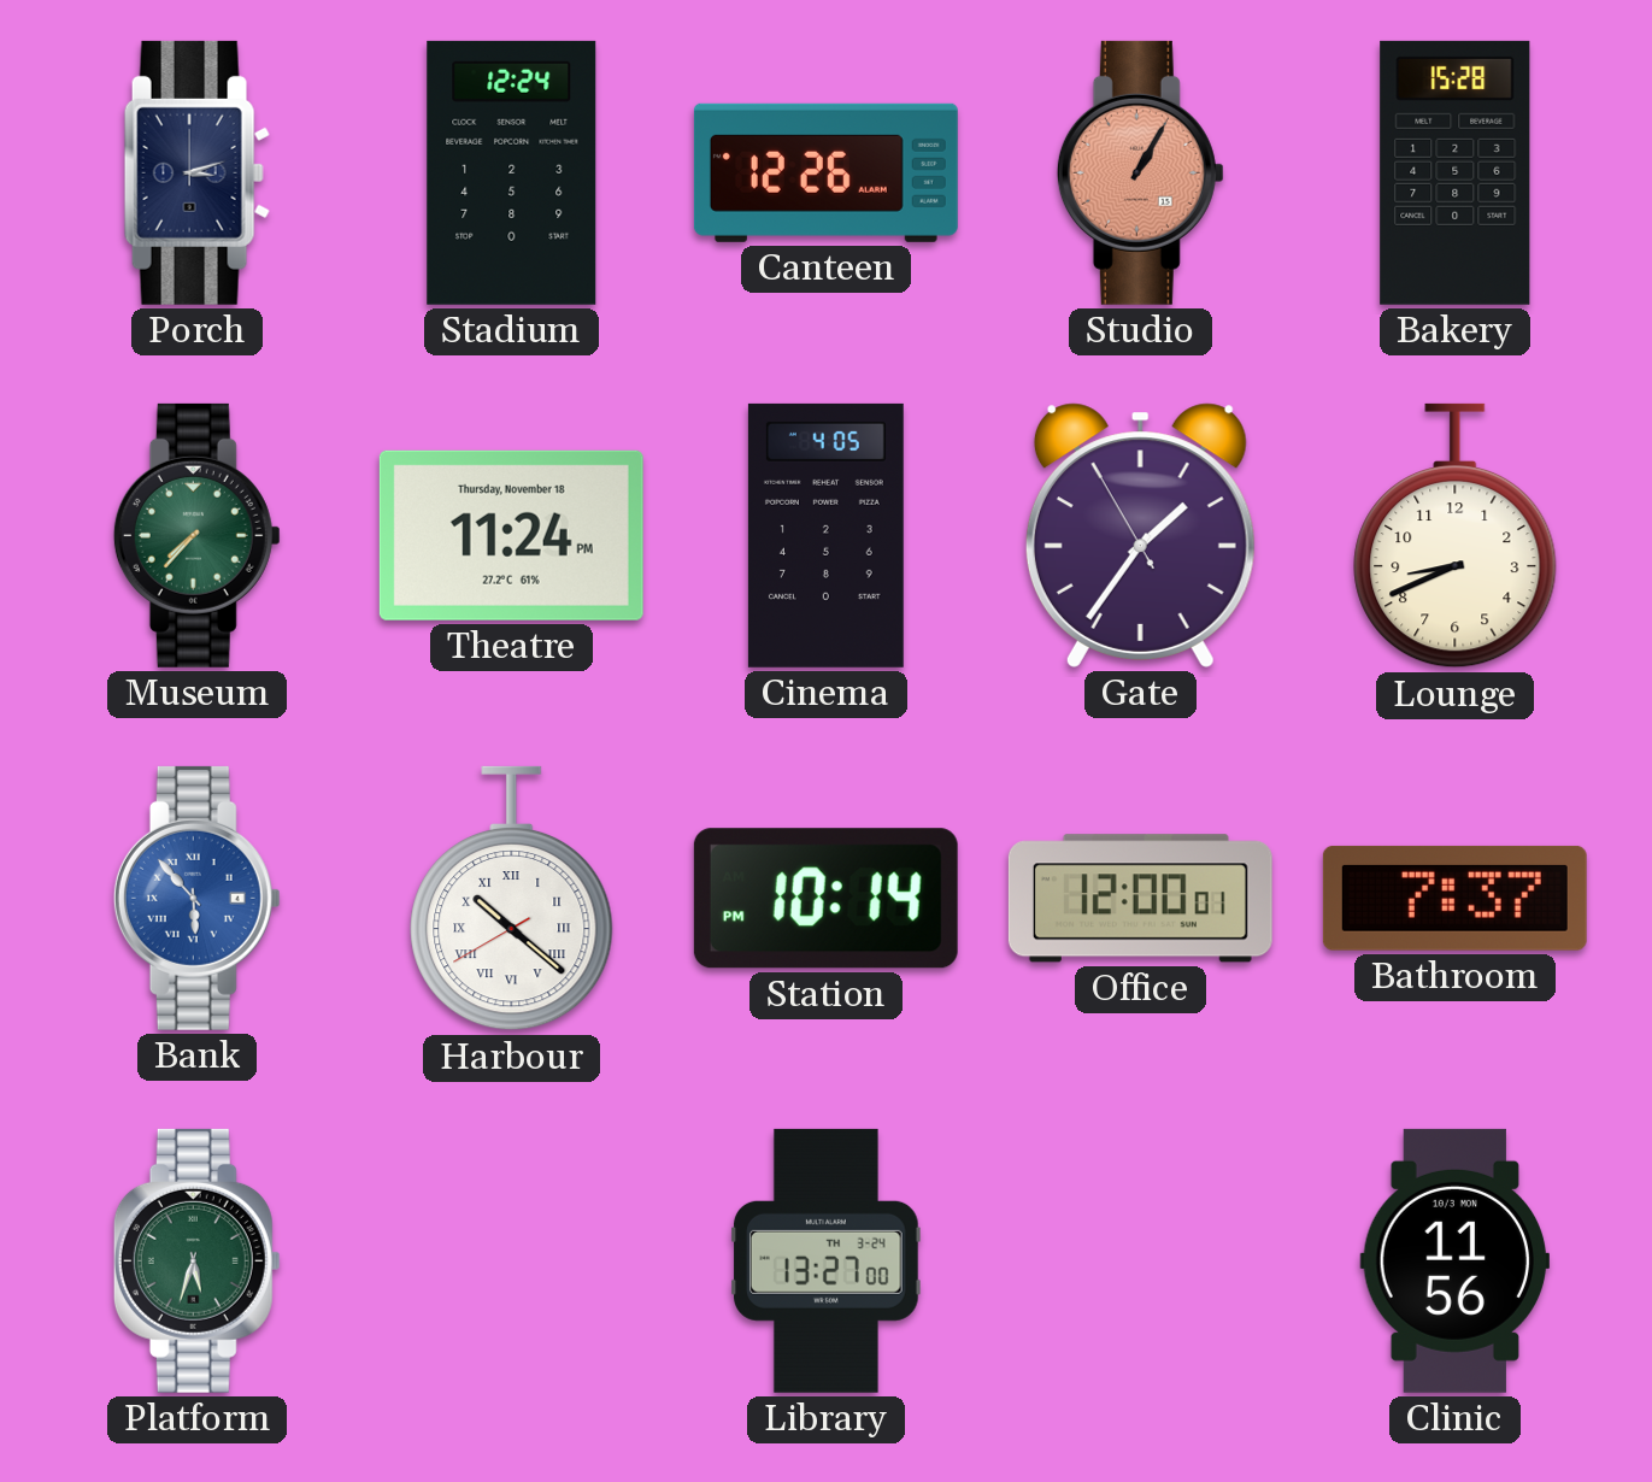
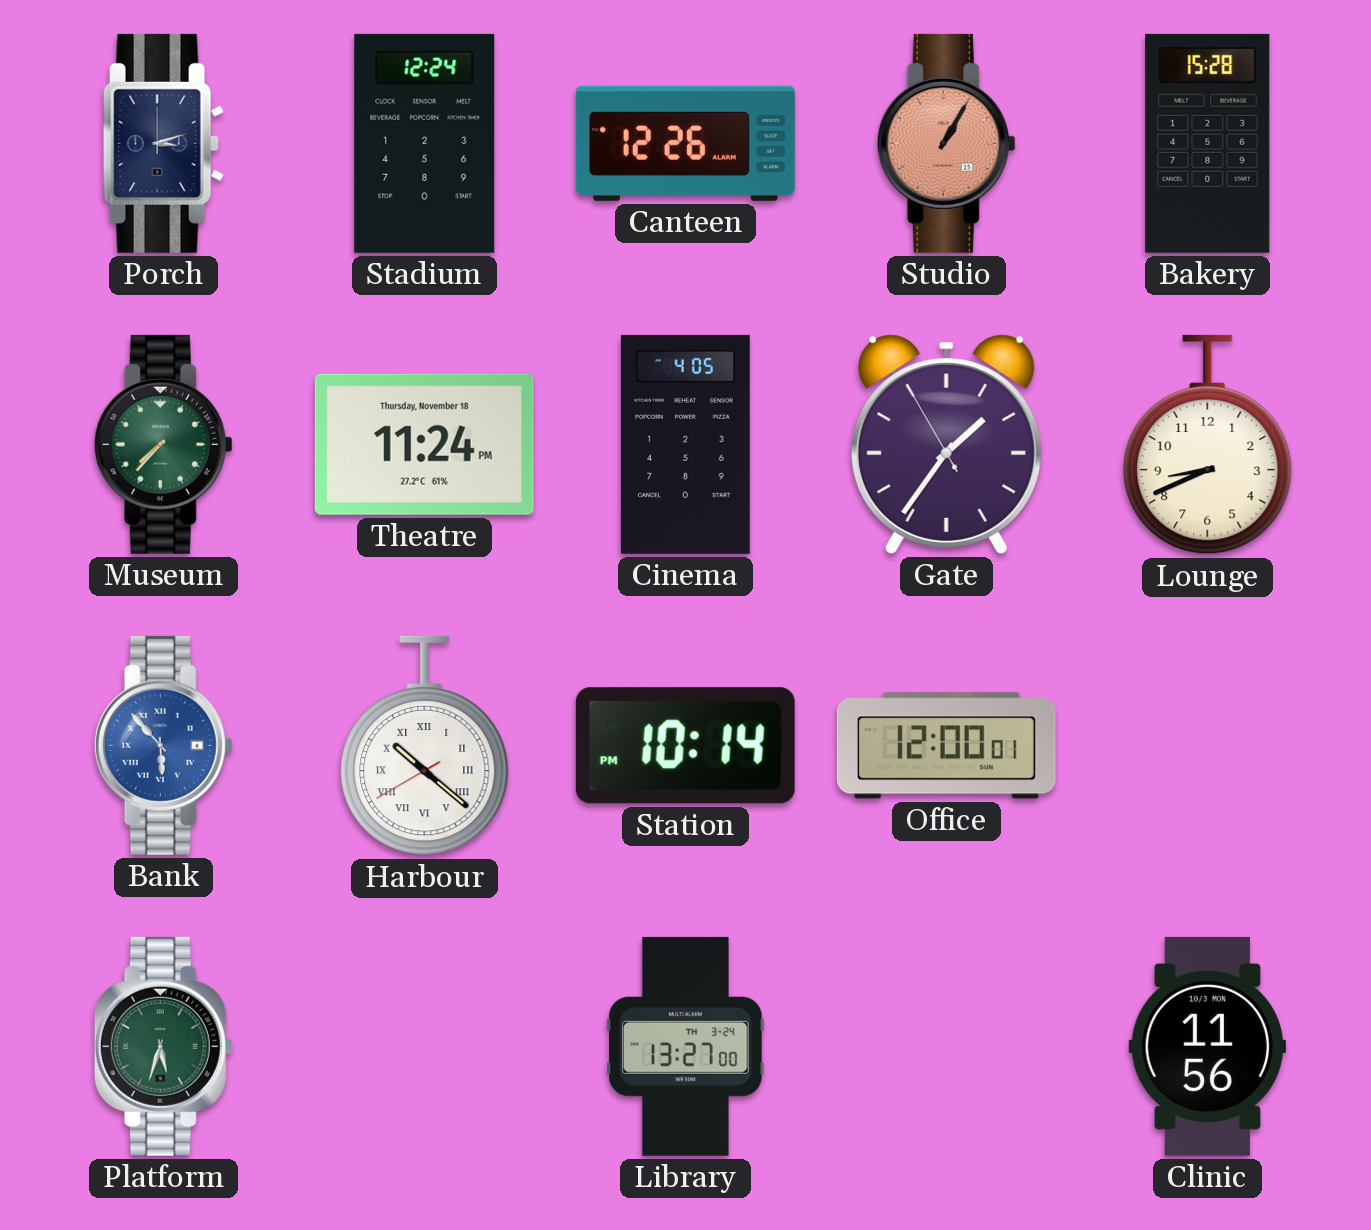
Bathroom: 7:37 -> none
